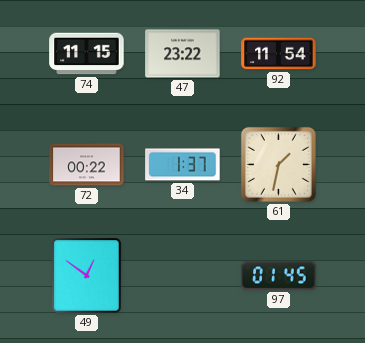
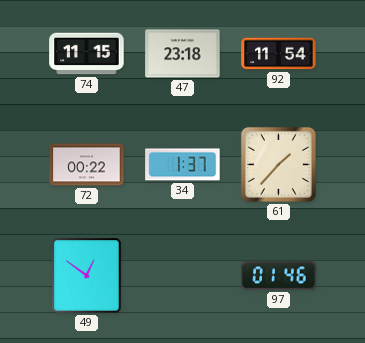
47: 23:22 -> 23:18
61: 1:32 -> 1:37
97: 01:45 -> 01:46
